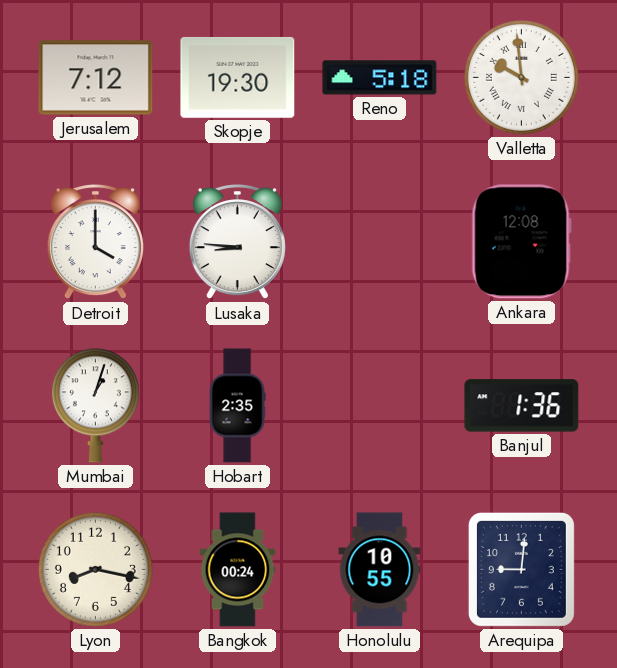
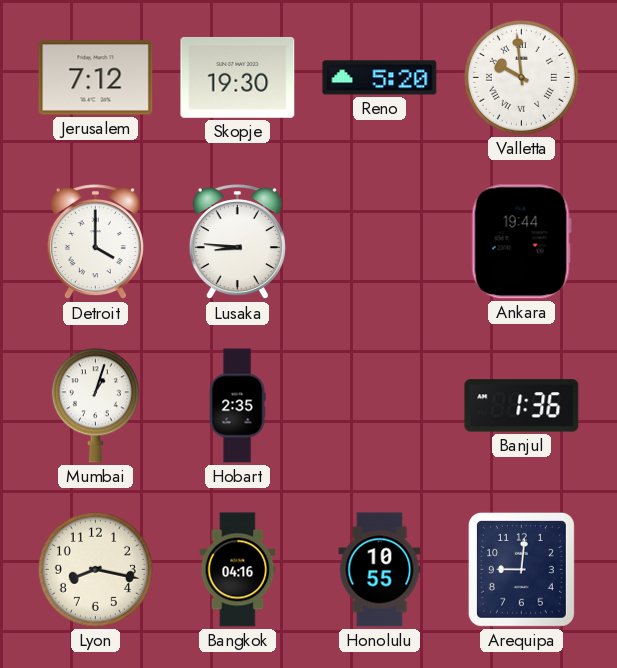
Reno: 5:18 -> 5:20
Ankara: 12:08 -> 19:44
Bangkok: 00:24 -> 04:16
